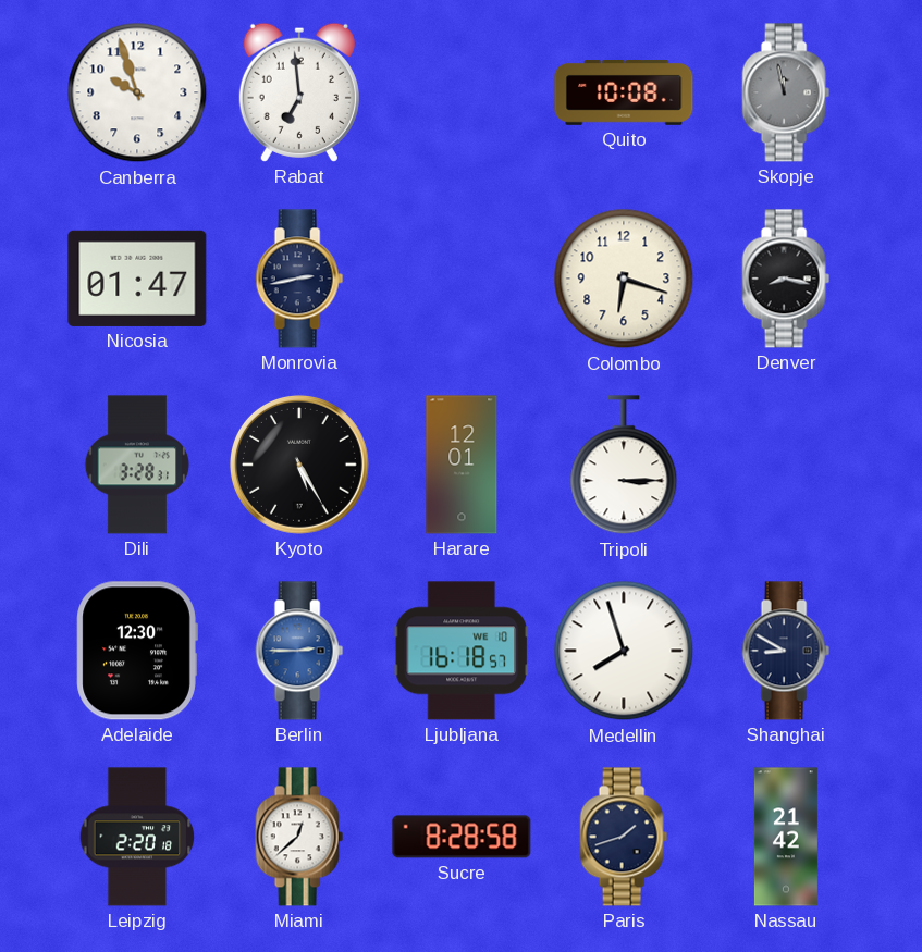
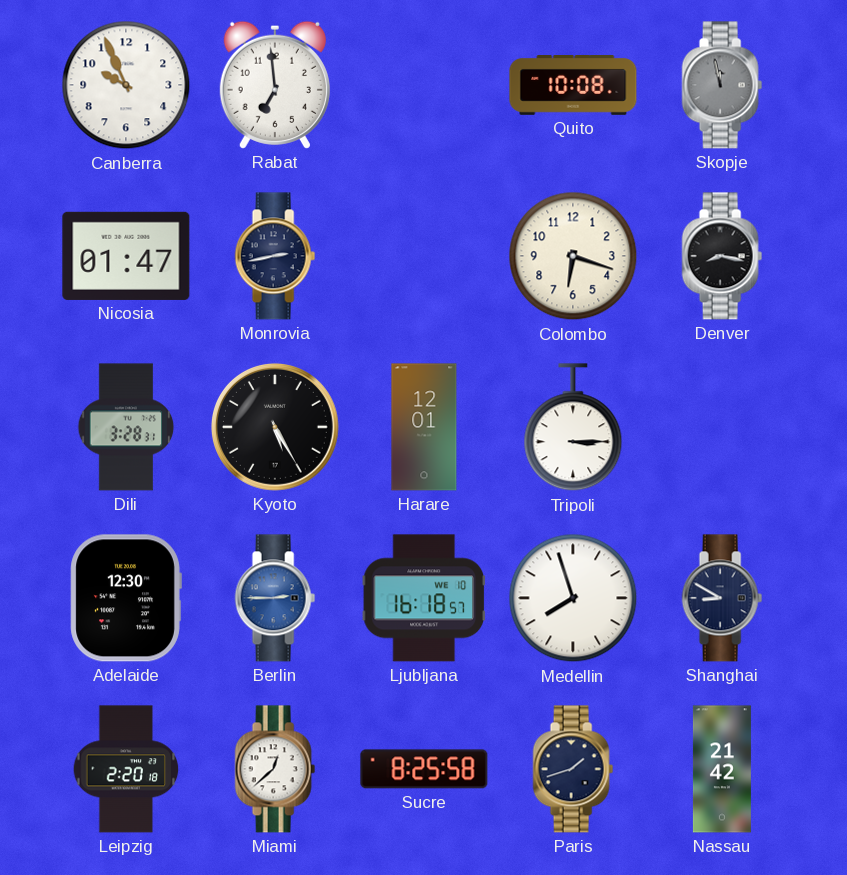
Canberra: 9:57 -> 9:56
Sucre: 8:28 -> 8:25
